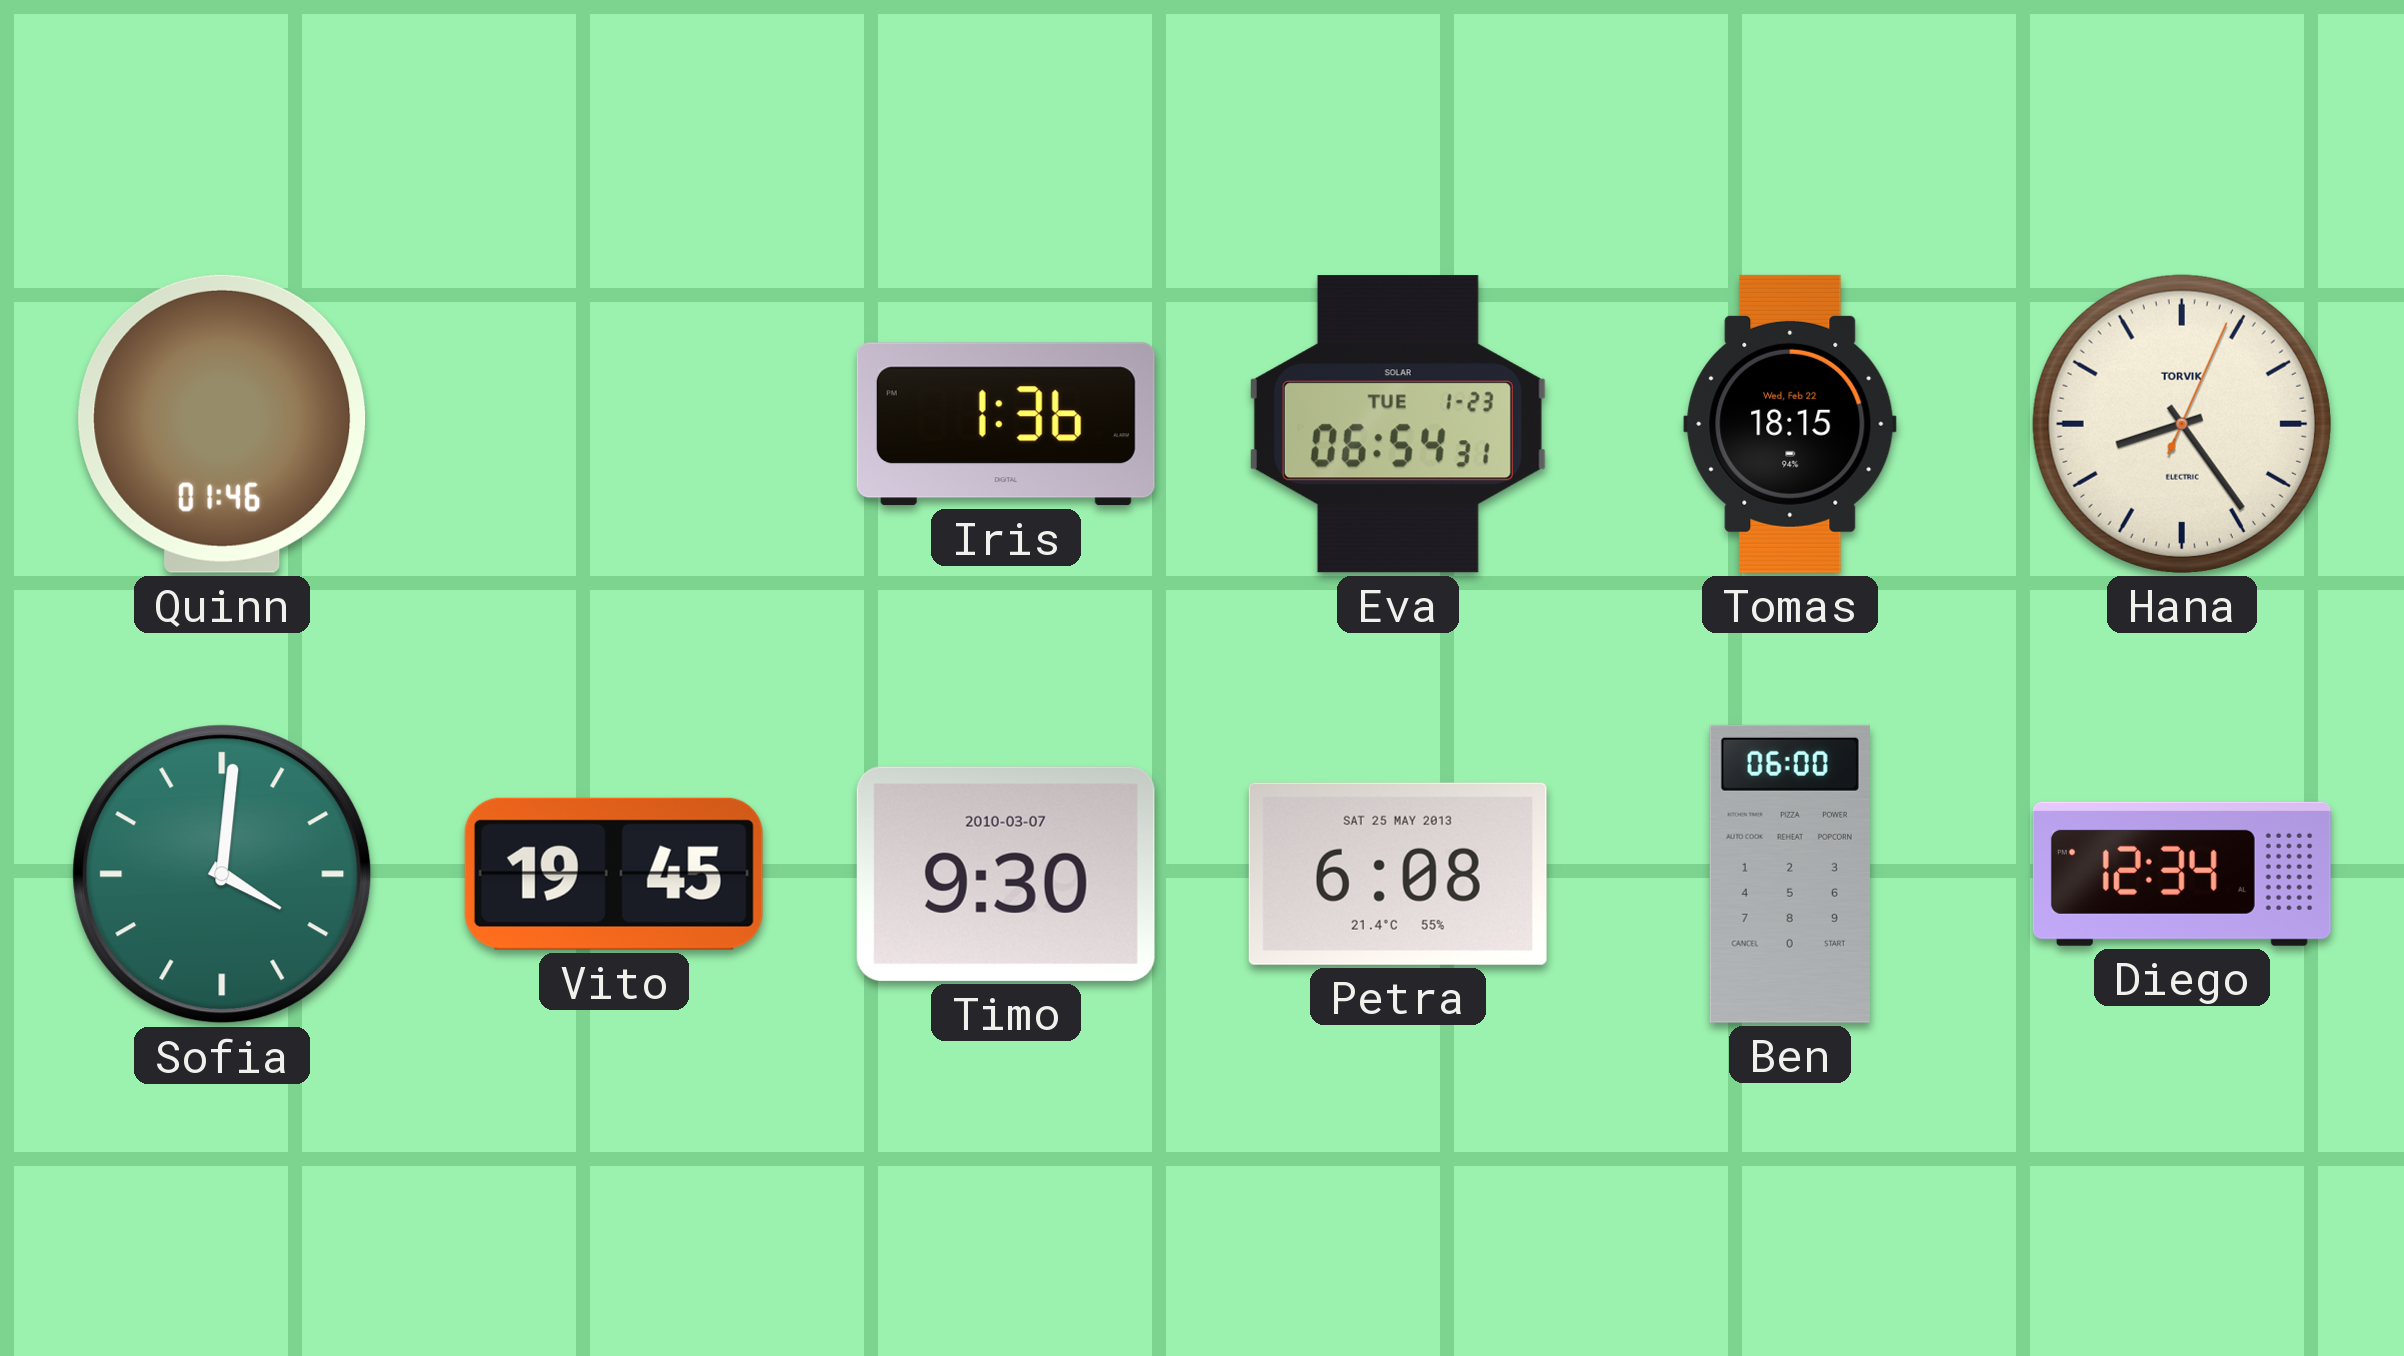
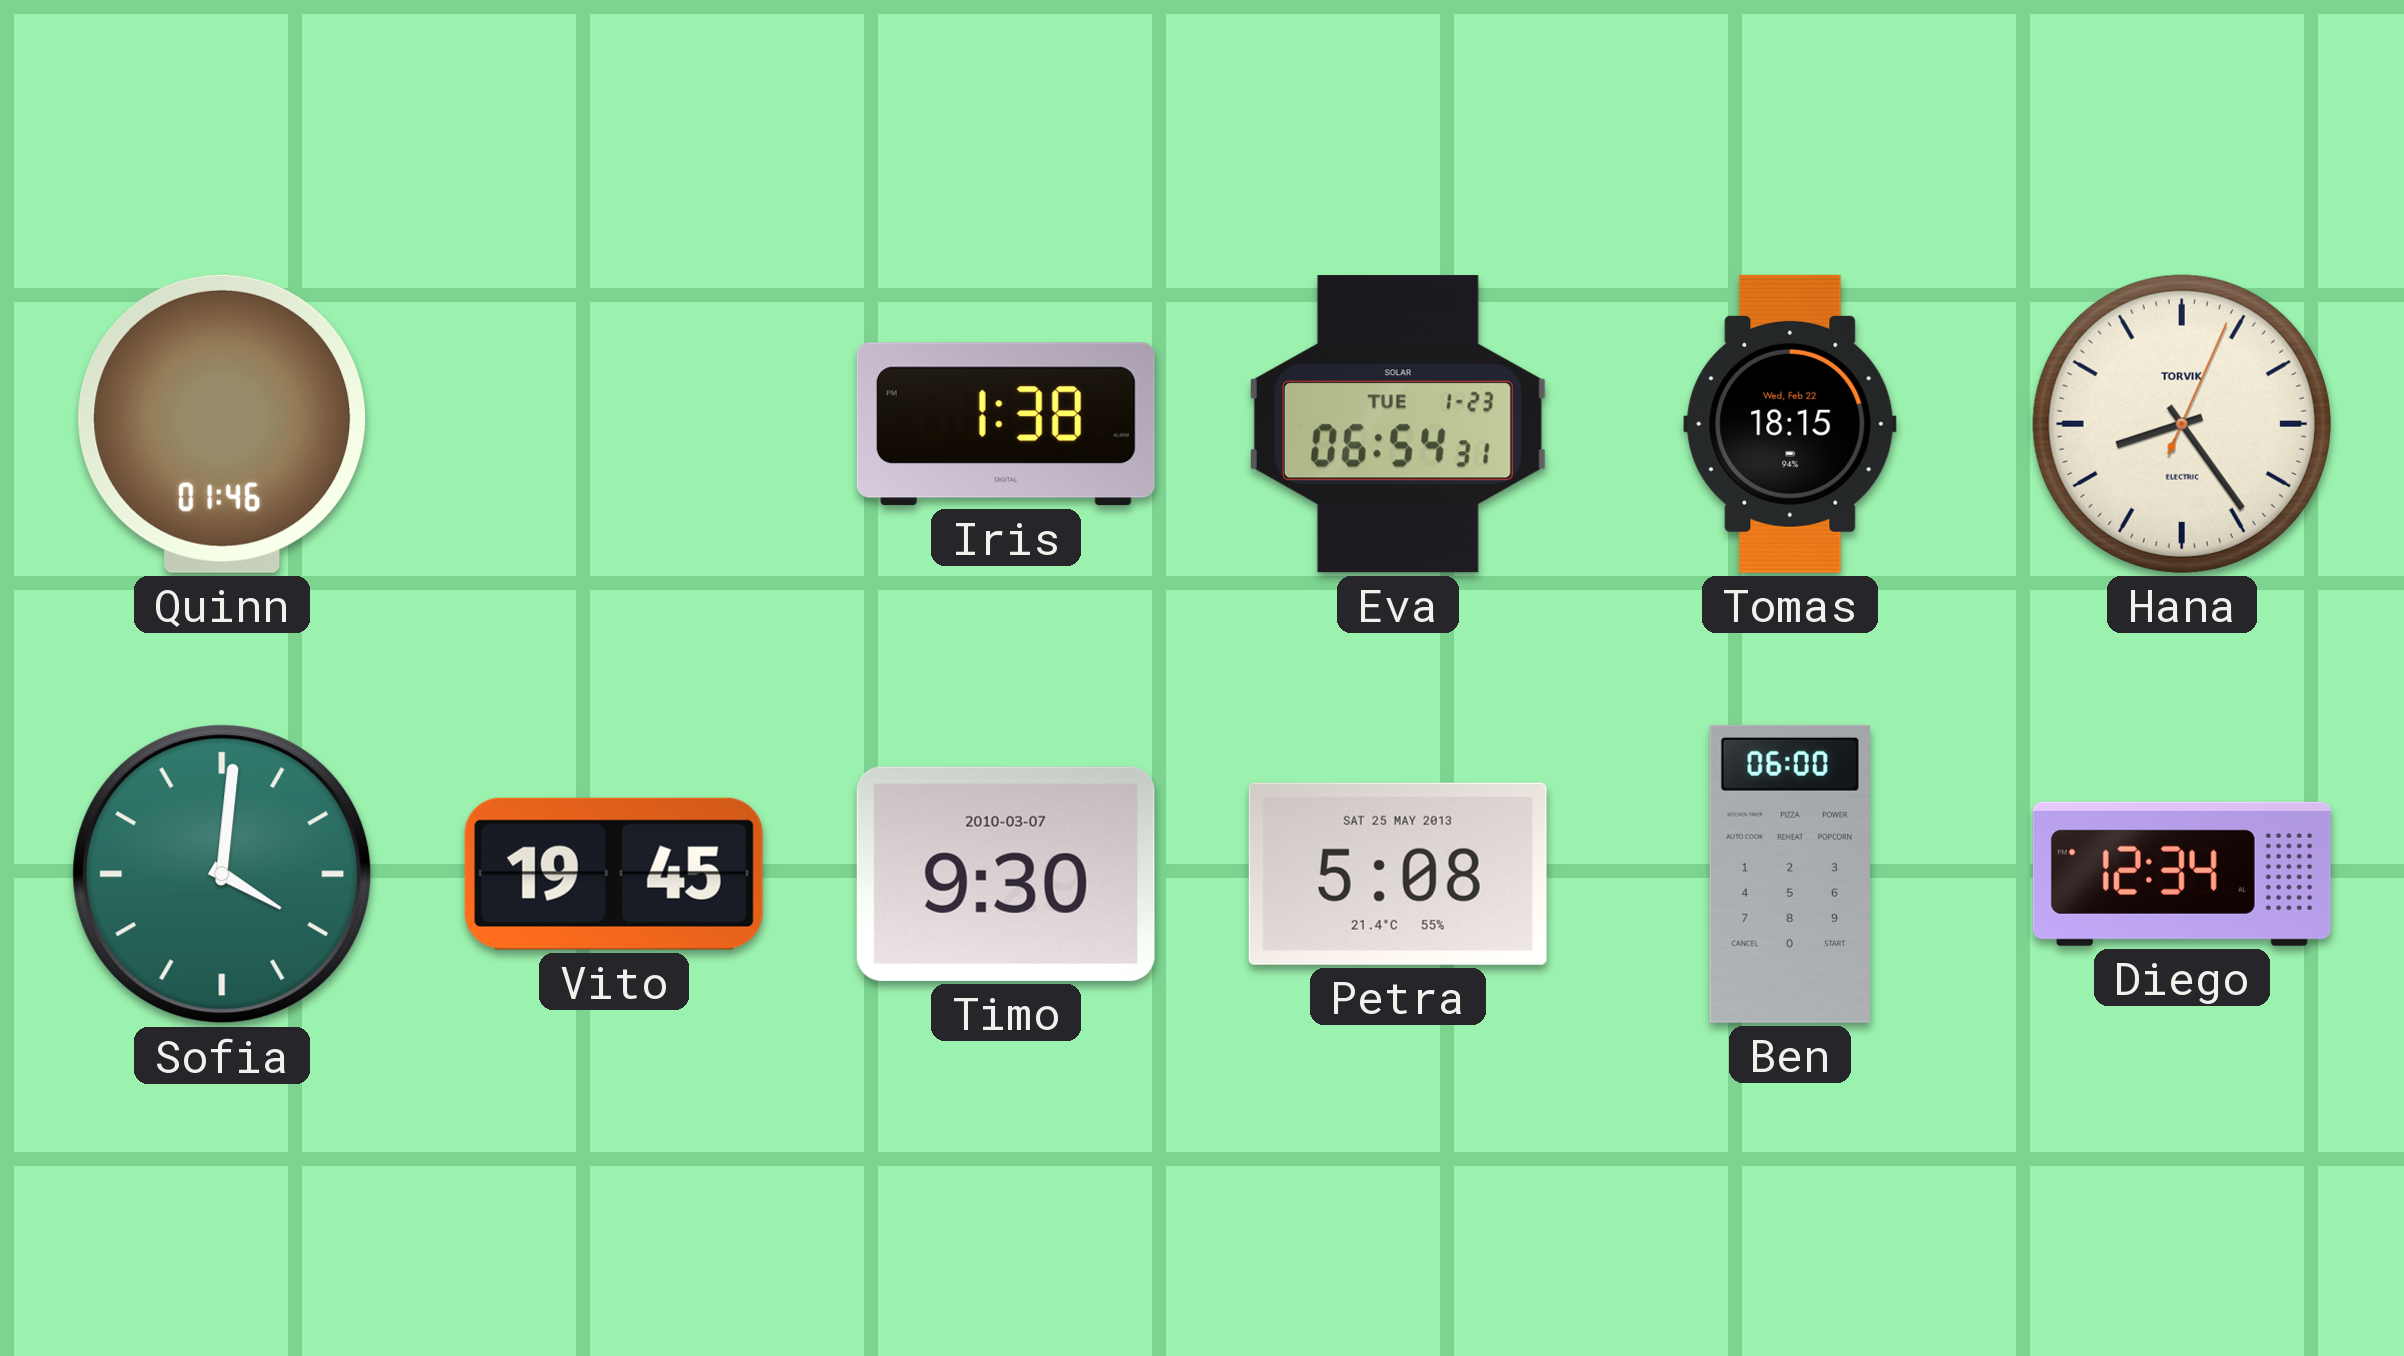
Iris: 1:36 -> 1:38
Petra: 6:08 -> 5:08
